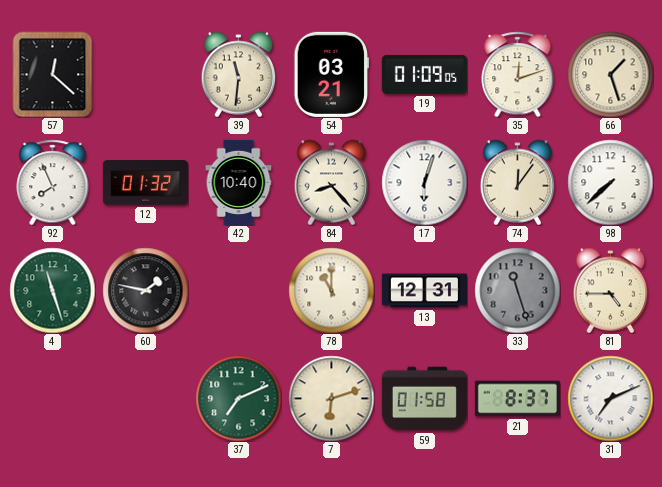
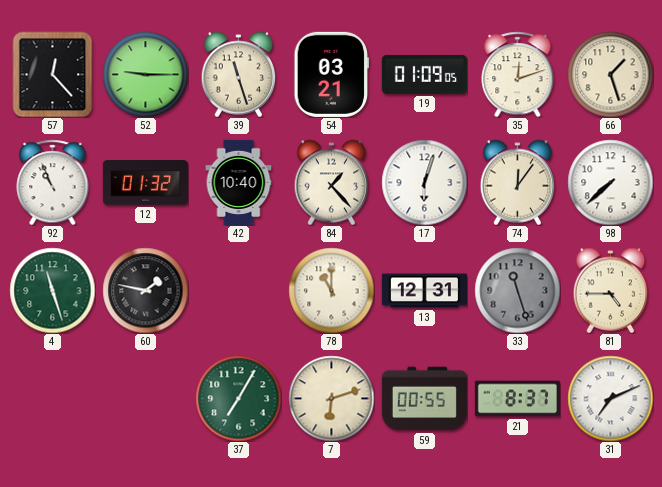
57: 12:22 -> 12:23
52: none -> 9:15
39: 11:31 -> 11:27
92: 7:56 -> 10:56
84: 8:23 -> 1:23
37: 7:11 -> 7:05
59: 01:58 -> 00:55
